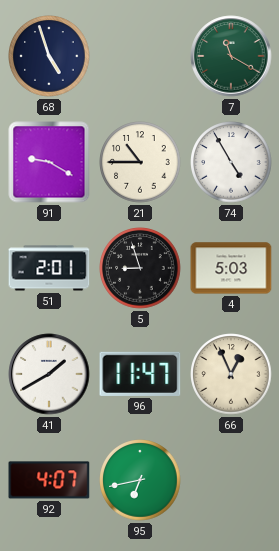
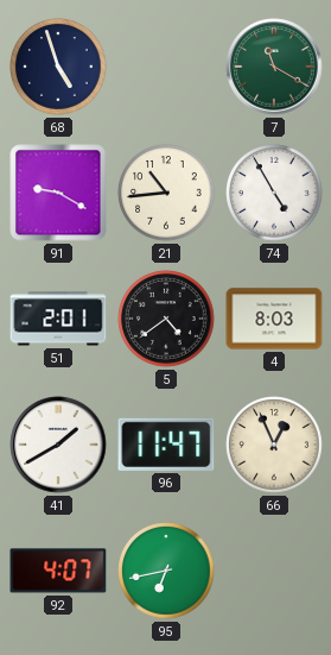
21: 10:45 -> 10:44
5: 8:57 -> 4:39
4: 5:03 -> 8:03
